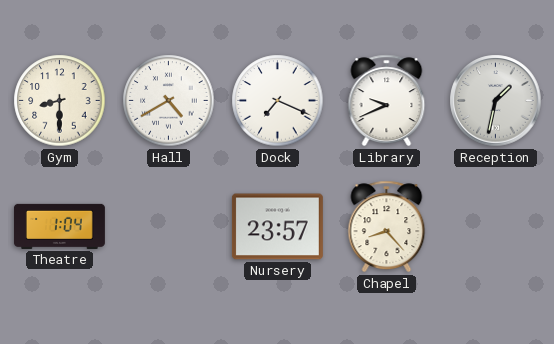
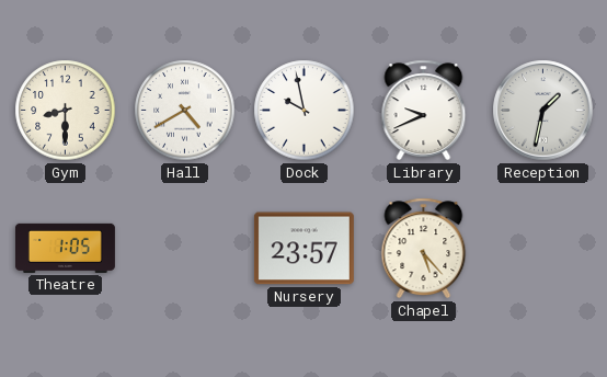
Dock: 7:19 -> 9:58
Theatre: 1:04 -> 1:05
Chapel: 8:23 -> 5:23
